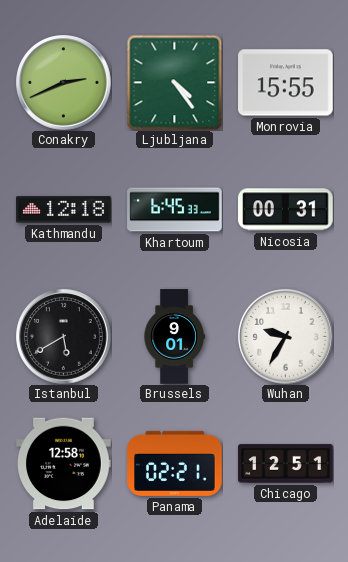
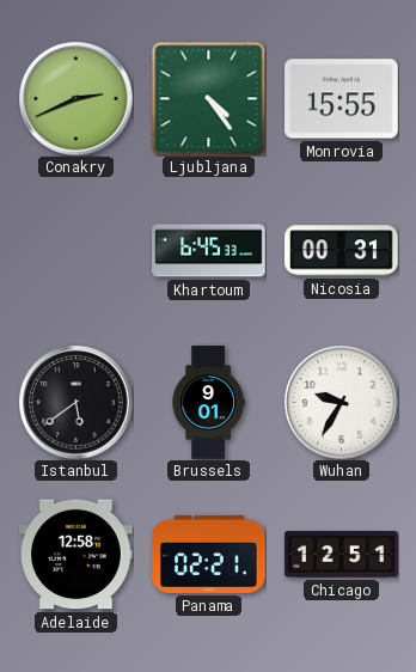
Kathmandu: 12:18 -> none
Istanbul: 5:40 -> 5:39
